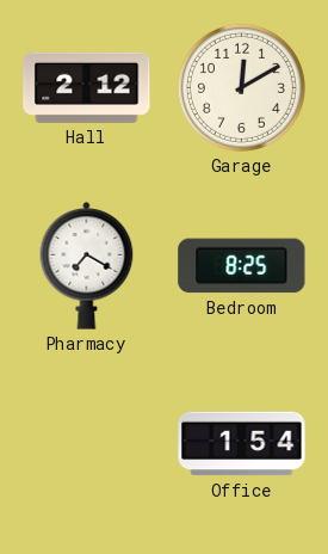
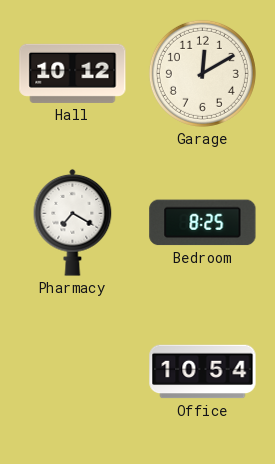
Hall: 2:12 -> 10:12
Office: 1:54 -> 10:54
